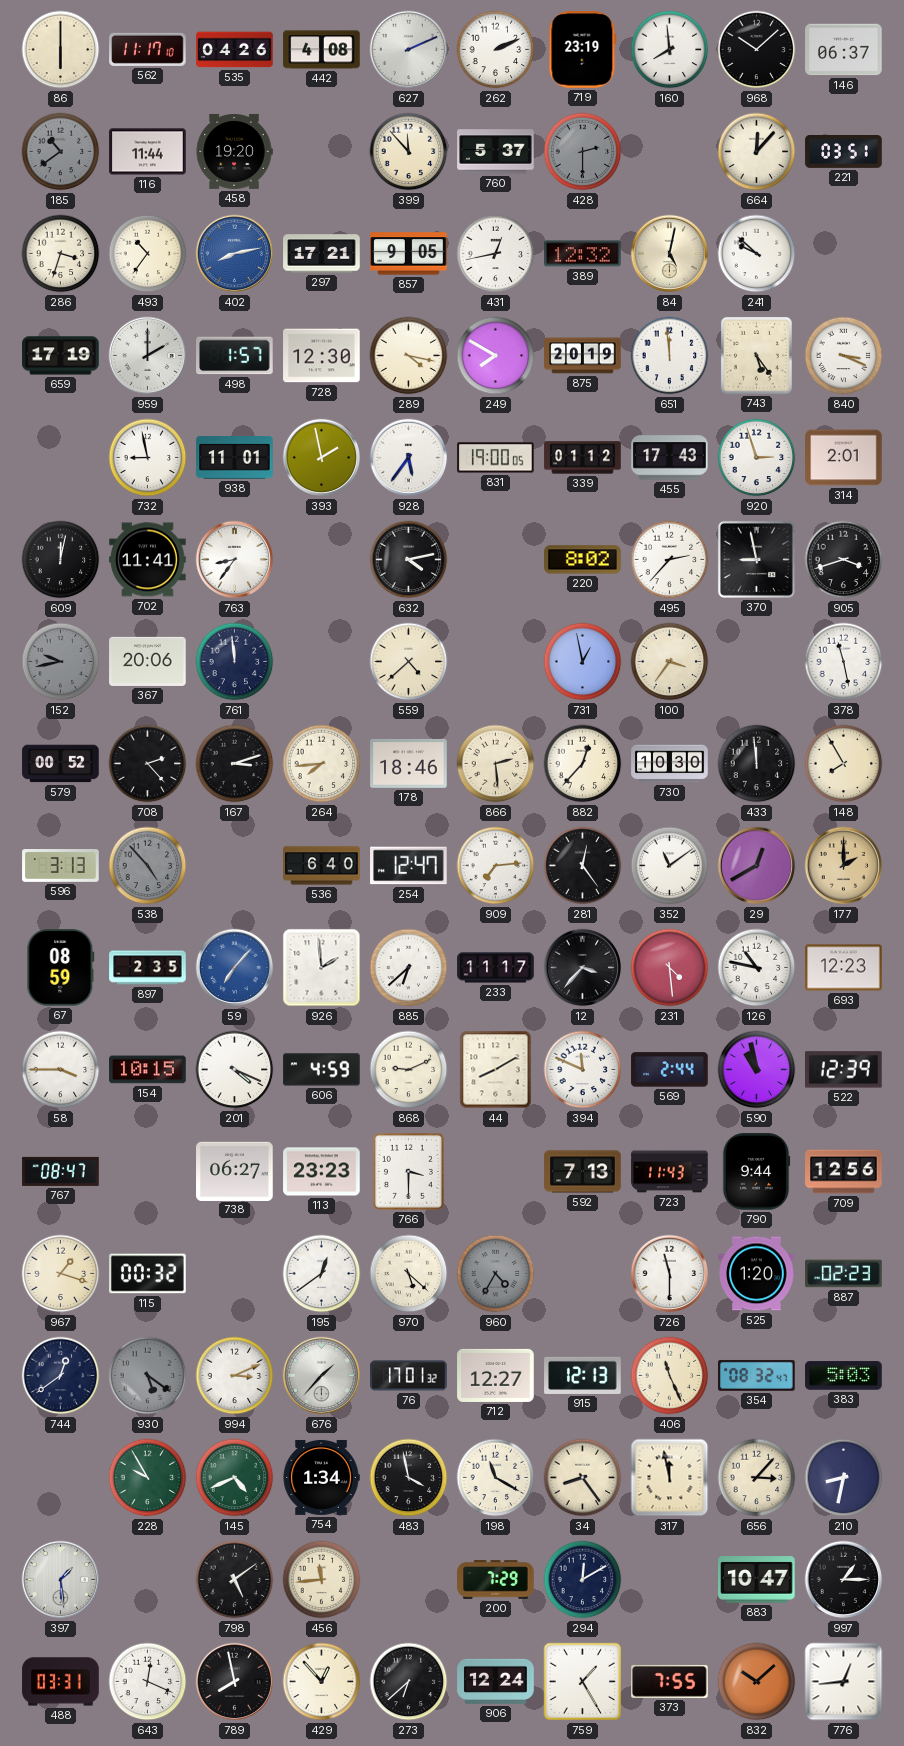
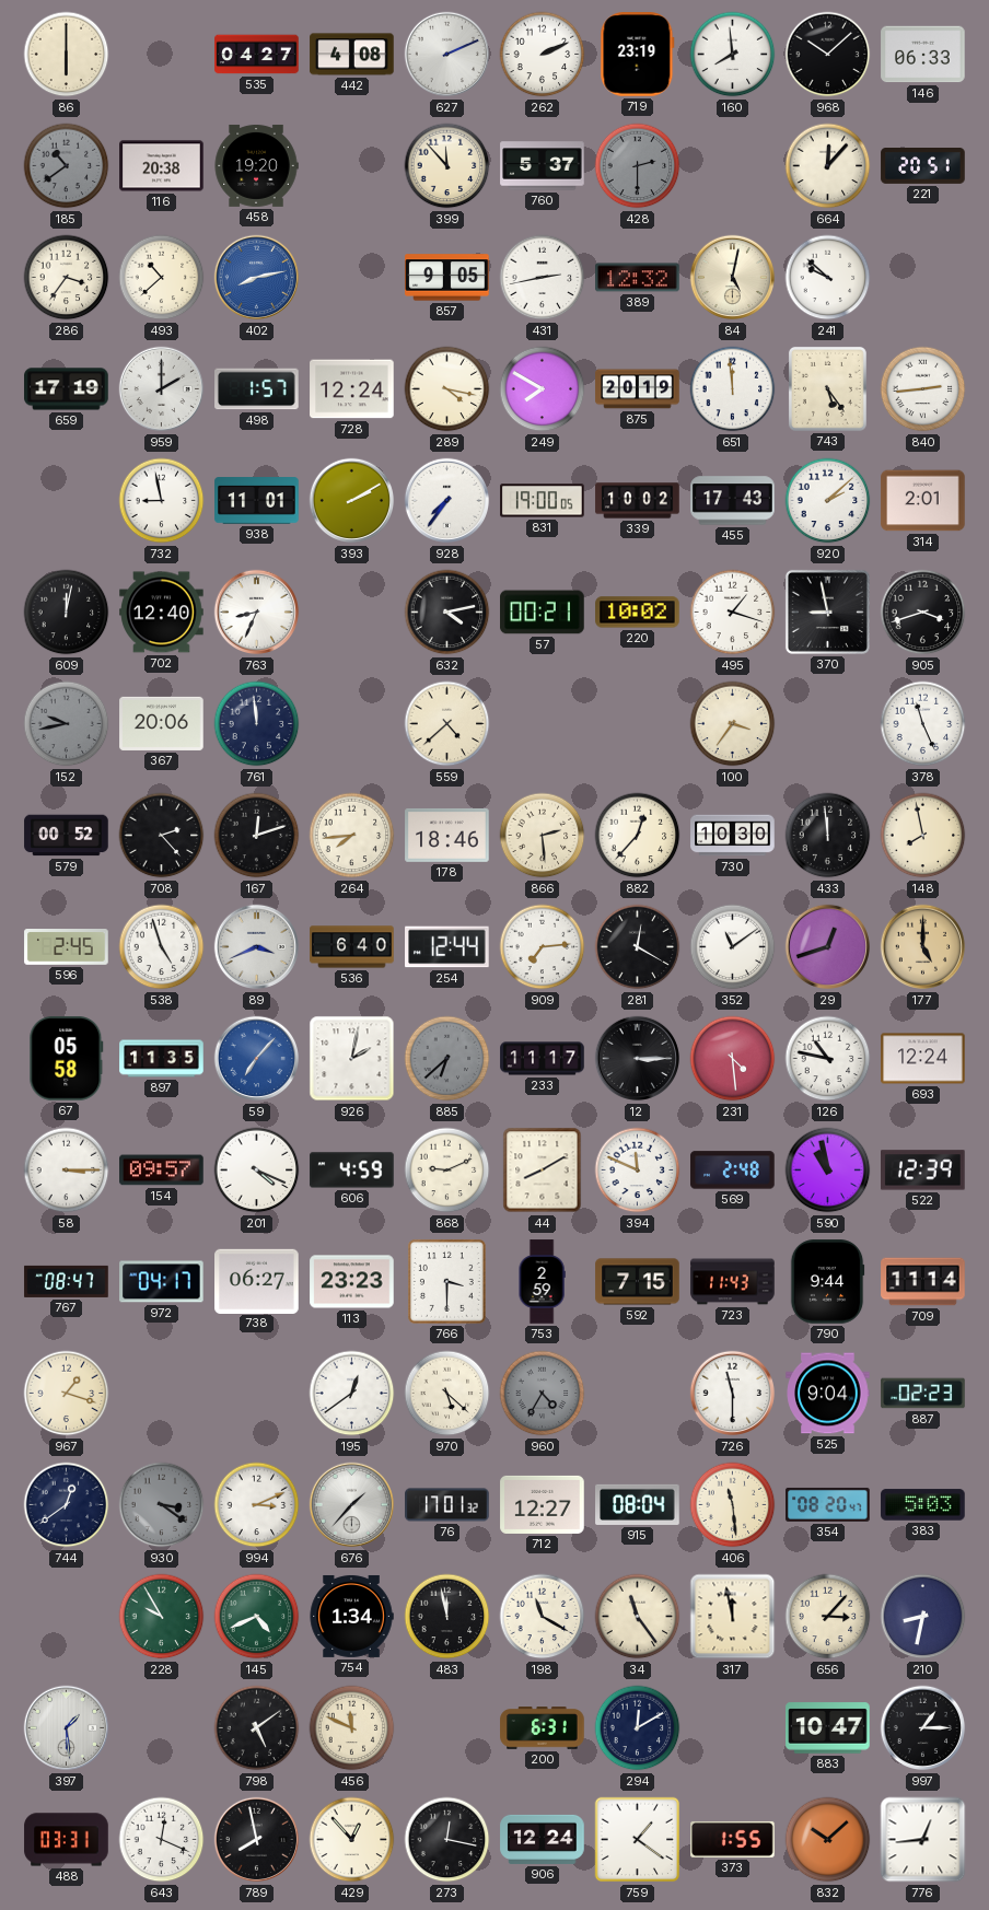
562: 11:17 -> none
535: 04:26 -> 04:27
146: 06:37 -> 06:33
116: 11:44 -> 20:38
221: 03:51 -> 20:51
286: 3:33 -> 3:36
493: 10:36 -> 10:38
297: 17:21 -> none
431: 12:43 -> 2:43
728: 12:30 -> 12:24
840: 3:19 -> 2:44
393: 1:58 -> 2:10
928: 5:36 -> 7:36
339: 01:12 -> 10:02
920: 2:57 -> 2:08
702: 11:41 -> 12:40
763: 8:36 -> 8:34
57: none -> 00:21
220: 8:02 -> 10:02
495: 2:37 -> 1:18
731: 12:58 -> none
378: 11:28 -> 11:26
167: 3:12 -> 12:12
148: 7:55 -> 7:58
596: 3:13 -> 2:45
538: 4:53 -> 4:57
538 dial: grey -> white
89: none -> 3:41
254: 12:47 -> 12:44
281: 12:24 -> 12:20
29: 12:40 -> 12:42
177: 2:00 -> 5:00
67: 08:59 -> 05:58
897: 2:35 -> 11:35
926: 1:59 -> 2:02
885 dial: white -> grey
12: 3:37 -> 3:15
693: 12:23 -> 12:24
58: 3:45 -> 3:15
154: 10:15 -> 09:57
569: 2:44 -> 2:48
972: none -> 04:17
753: none -> 2:59
592: 7:13 -> 7:15
709: 12:56 -> 11:14
115: 00:32 -> none
525: 1:20 -> 9:04
930: 5:21 -> 3:21
915: 12:13 -> 08:04
406: 11:26 -> 11:29
354: 08:32 -> 08:20
483: 3:58 -> 11:58
34: 8:24 -> 11:24
456: 11:44 -> 11:49
200: 7:29 -> 6:31
273: 6:38 -> 12:17
759: 1:25 -> 1:21
373: 7:55 -> 1:55
